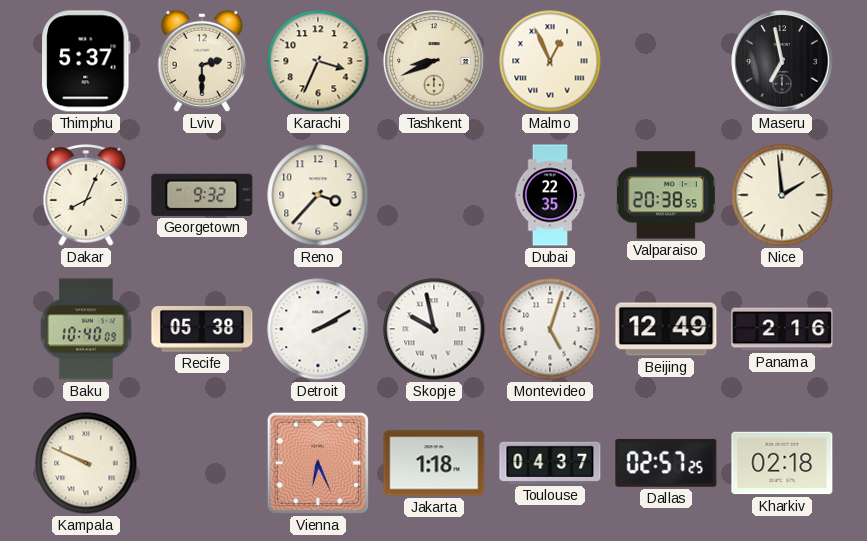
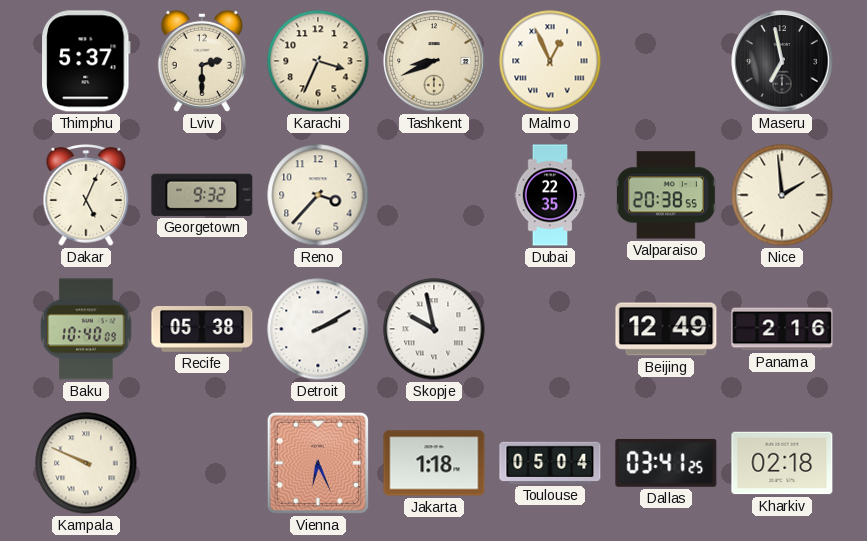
Dakar: 8:04 -> 5:04
Montevideo: 5:03 -> none
Toulouse: 04:37 -> 05:04
Dallas: 02:57 -> 03:41
